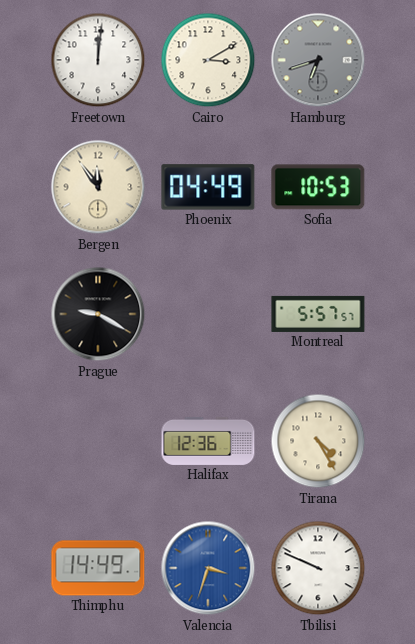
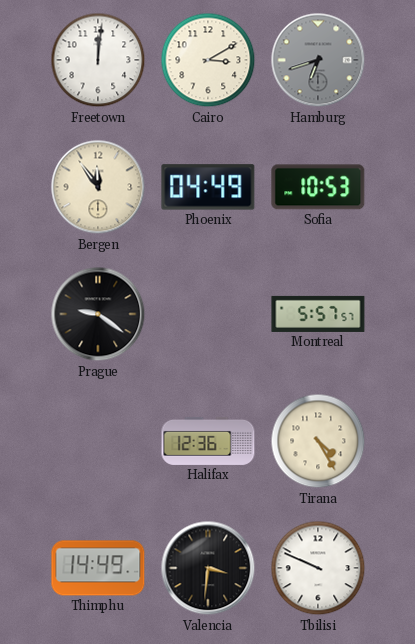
Prague: 9:20 -> 9:21
Valencia: 3:33 -> 3:31
Valencia dial: blue -> black
